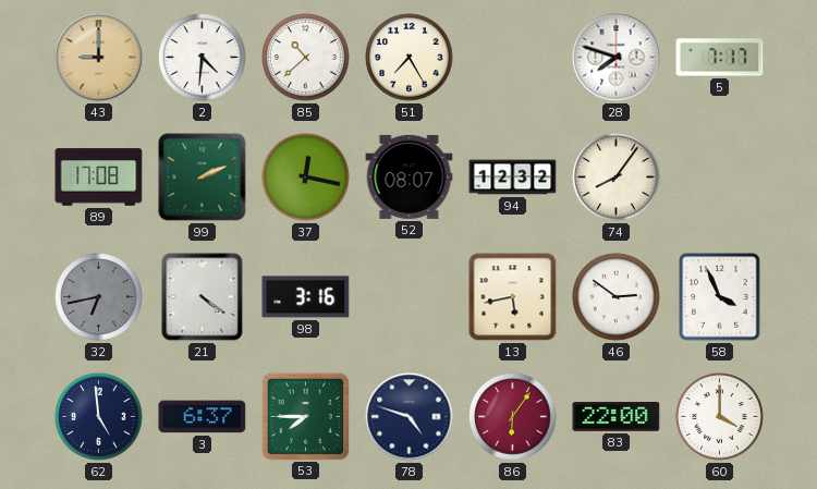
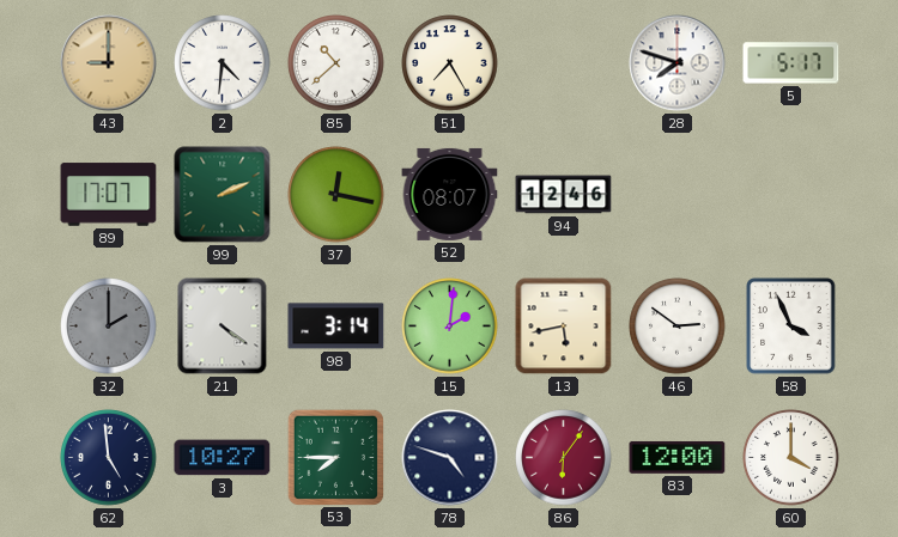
5: 7:17 -> 5:17
89: 17:08 -> 17:07
94: 12:32 -> 12:46
74: 8:06 -> none
32: 6:43 -> 2:00
98: 3:16 -> 3:14
15: none -> 2:01
3: 6:37 -> 10:27
83: 22:00 -> 12:00
